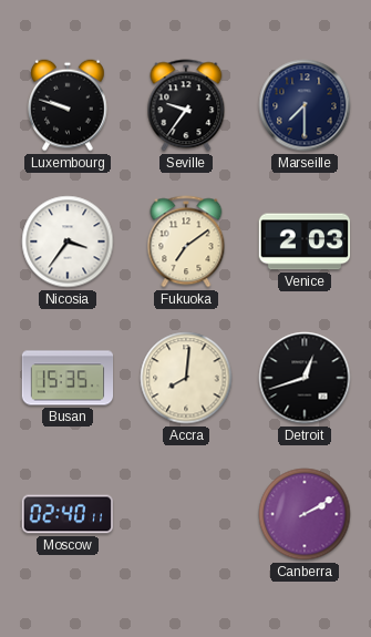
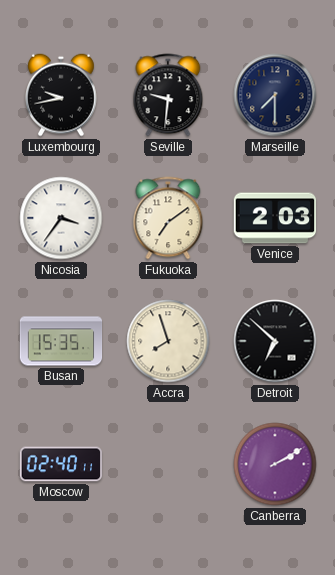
Luxembourg: 9:48 -> 9:43
Seville: 9:36 -> 9:31
Accra: 8:01 -> 7:57
Detroit: 12:42 -> 6:52
